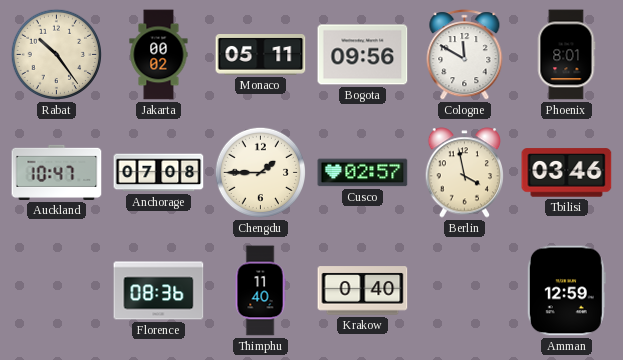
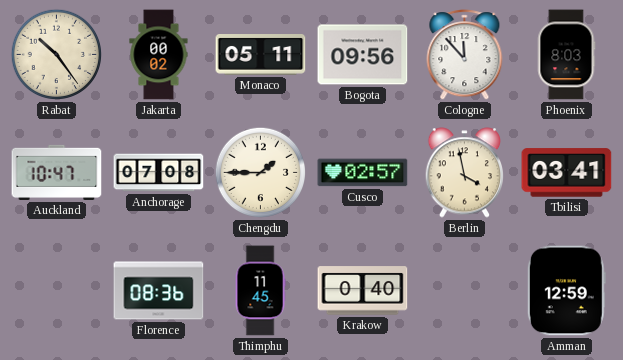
Cologne: 11:50 -> 11:53
Phoenix: 8:01 -> 8:03
Tbilisi: 03:46 -> 03:41
Thimphu: 11:40 -> 11:45
